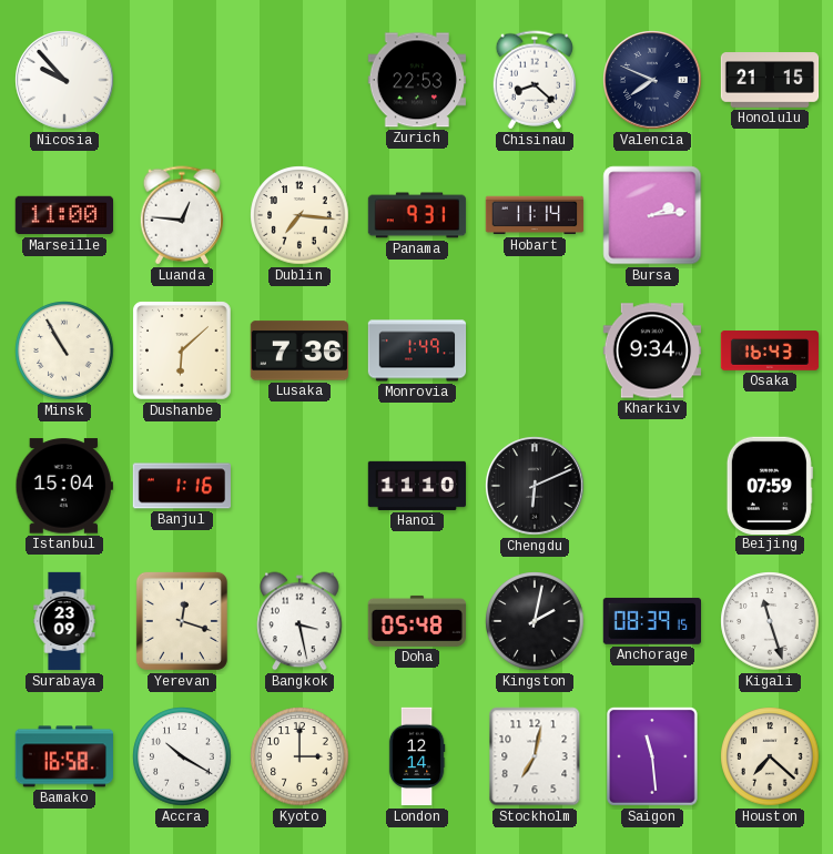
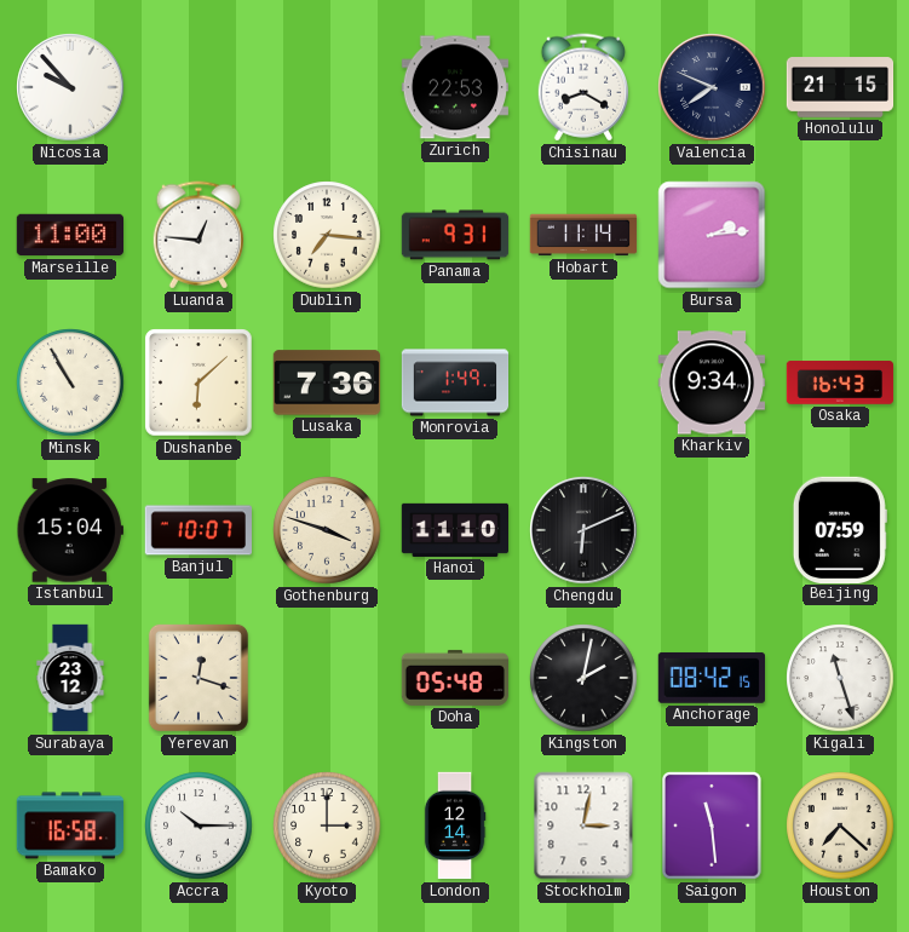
Chisinau: 8:22 -> 8:20
Banjul: 1:16 -> 10:07
Gothenburg: none -> 3:48
Surabaya: 23:09 -> 23:12
Bangkok: 3:28 -> none
Anchorage: 08:39 -> 08:42
Accra: 10:20 -> 10:15
Stockholm: 7:02 -> 3:02
